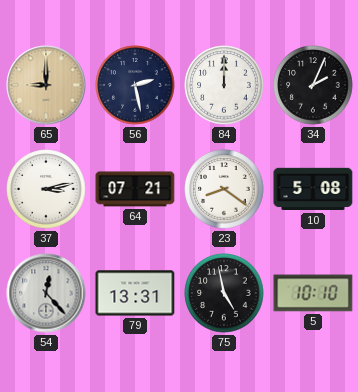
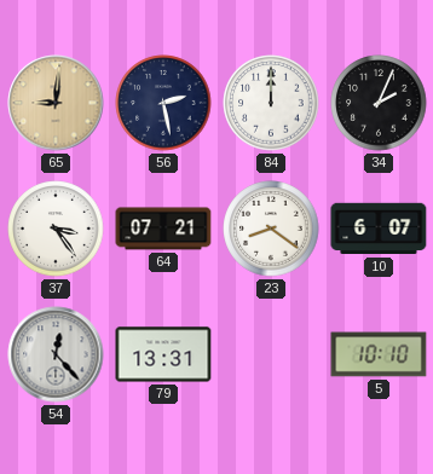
65: 9:00 -> 9:01
37: 3:13 -> 3:24
10: 5:08 -> 6:07
75: 4:58 -> none
